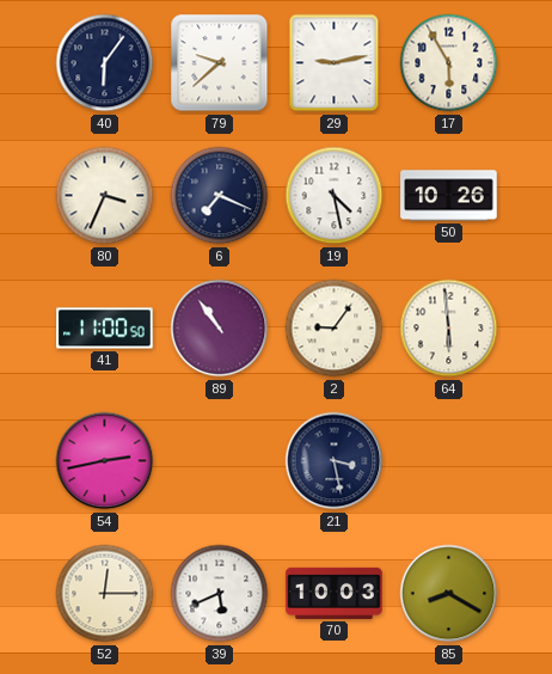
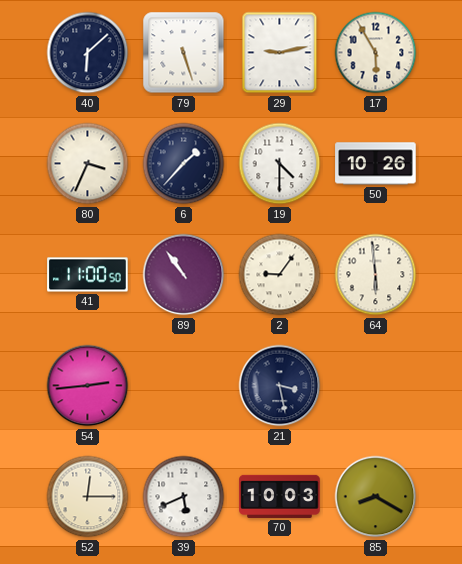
40: 6:06 -> 6:08
79: 9:38 -> 5:27
6: 7:19 -> 1:37
19: 4:28 -> 4:30
54: 2:43 -> 2:44
